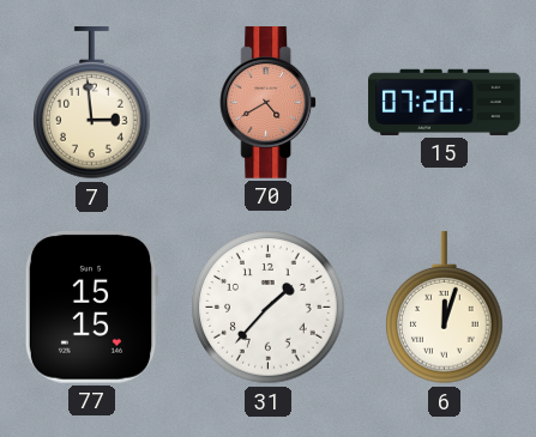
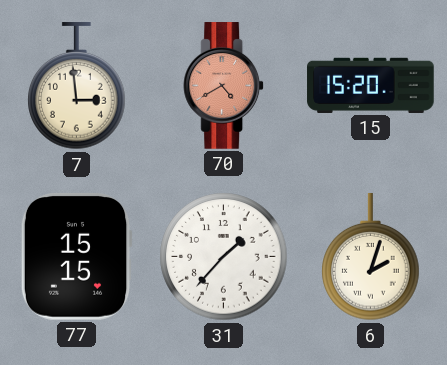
15: 07:20 -> 15:20
6: 12:03 -> 2:03
